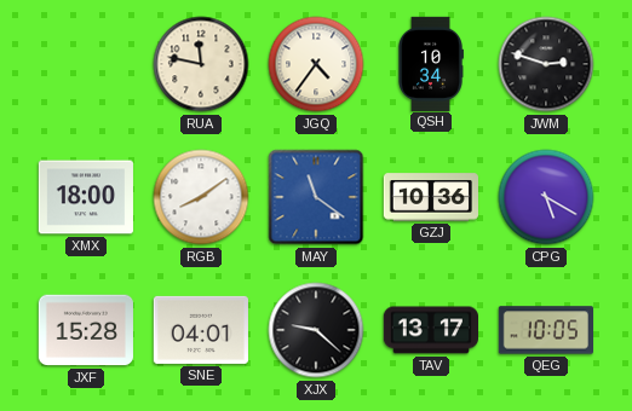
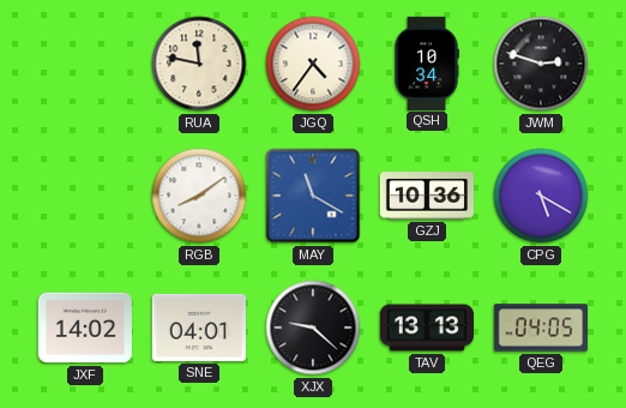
XMX: 18:00 -> none
MAY: 11:21 -> 11:20
JXF: 15:28 -> 14:02
TAV: 13:17 -> 13:13
QEG: 10:05 -> 04:05
